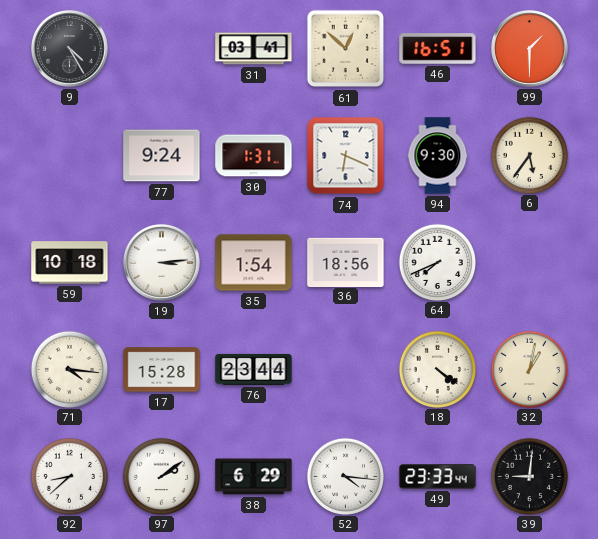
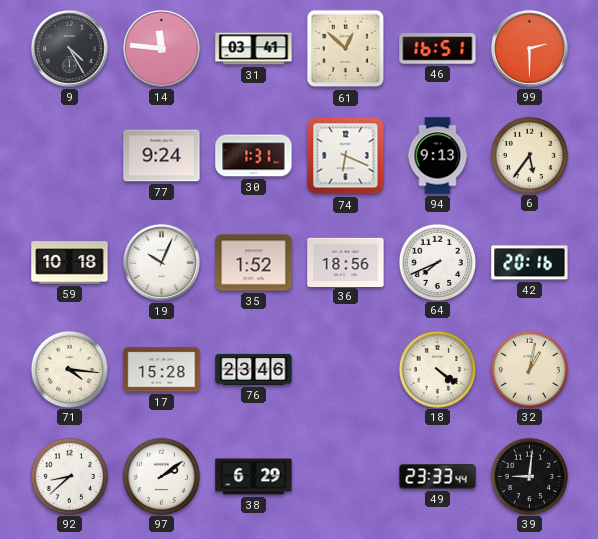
14: none -> 11:46
99: 1:30 -> 2:30
94: 9:30 -> 9:13
19: 3:14 -> 10:04
35: 1:54 -> 1:52
42: none -> 20:16
76: 23:44 -> 23:46
52: 4:16 -> none
